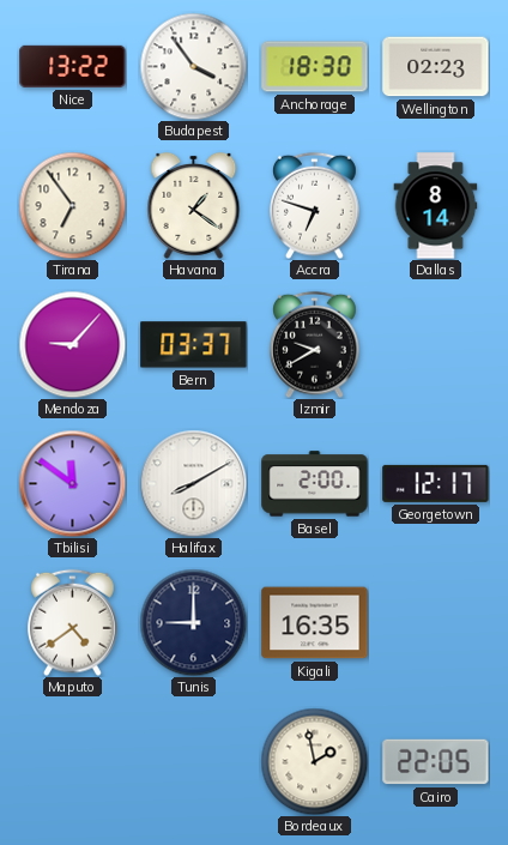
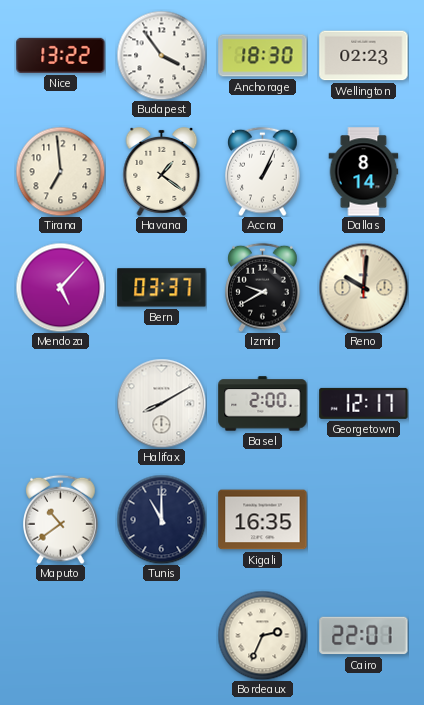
Tirana: 6:54 -> 6:59
Accra: 6:48 -> 1:04
Mendoza: 9:07 -> 5:07
Reno: none -> 10:01
Tbilisi: 11:51 -> none
Maputo: 4:39 -> 10:39
Tunis: 9:00 -> 11:00
Bordeaux: 1:58 -> 2:34
Cairo: 22:05 -> 22:01
